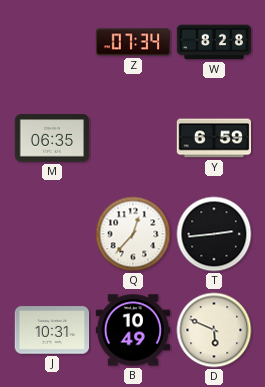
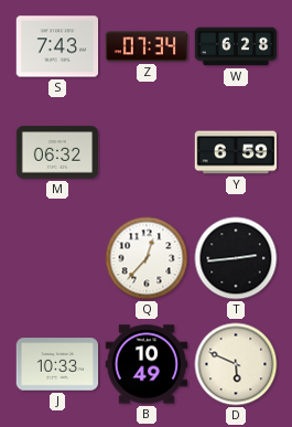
S: none -> 7:43
W: 8:28 -> 6:28
M: 06:35 -> 06:32
J: 10:31 -> 10:33
